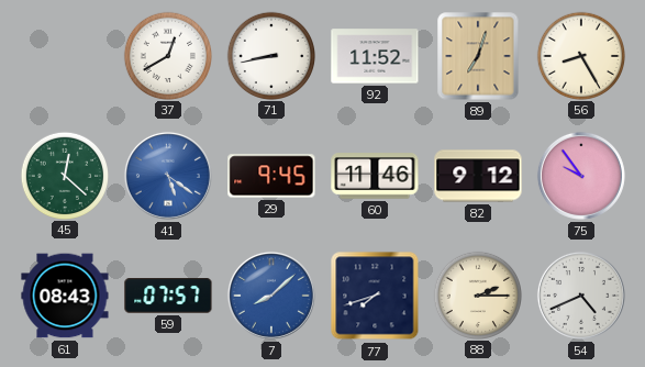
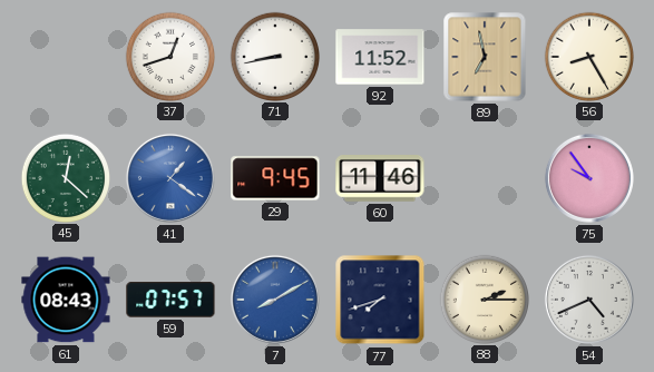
37: 12:40 -> 12:42
89: 7:03 -> 6:58
41: 5:21 -> 1:21
82: 9:12 -> none
7: 8:08 -> 8:10
